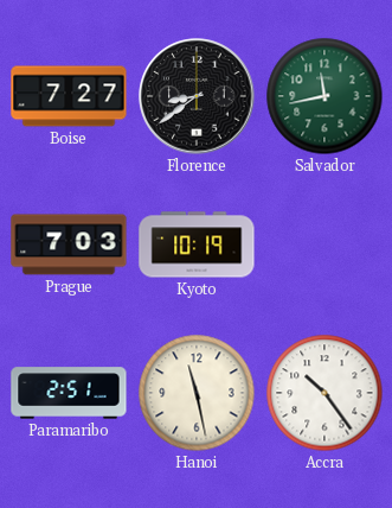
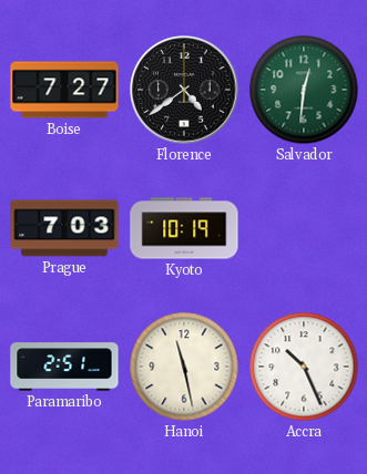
Florence: 8:39 -> 4:39
Salvador: 11:43 -> 12:31
Accra: 10:24 -> 10:26
